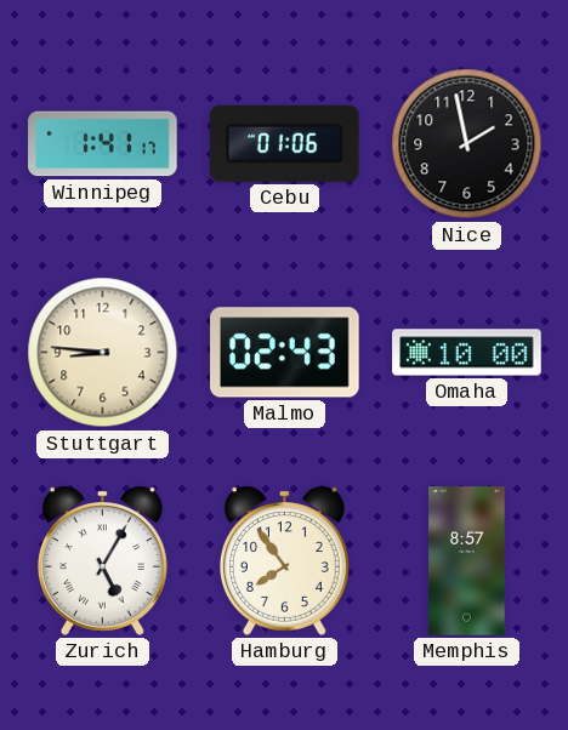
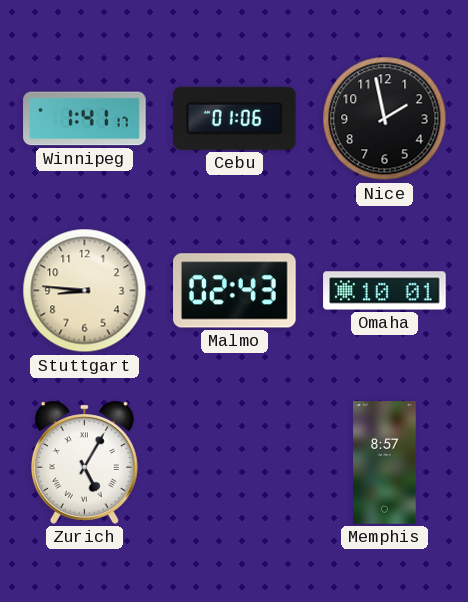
Omaha: 10:00 -> 10:01
Hamburg: 7:54 -> none
